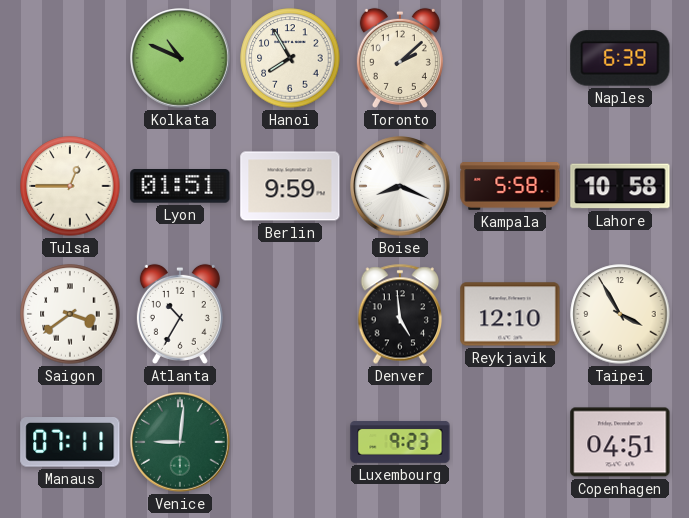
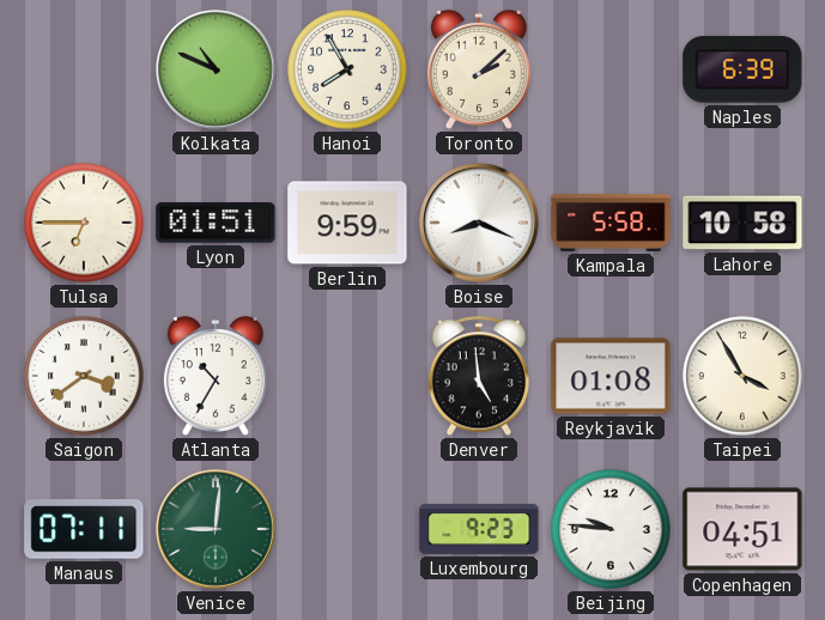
Tulsa: 12:45 -> 6:45
Reykjavik: 12:10 -> 01:08
Beijing: none -> 9:46
